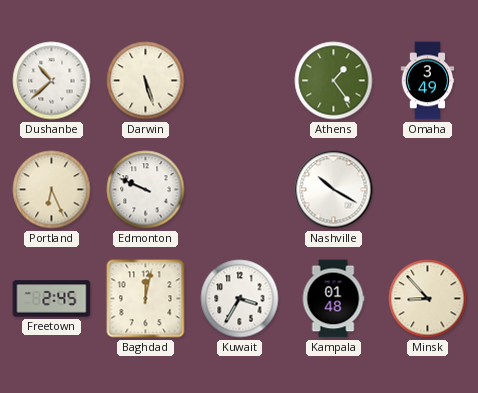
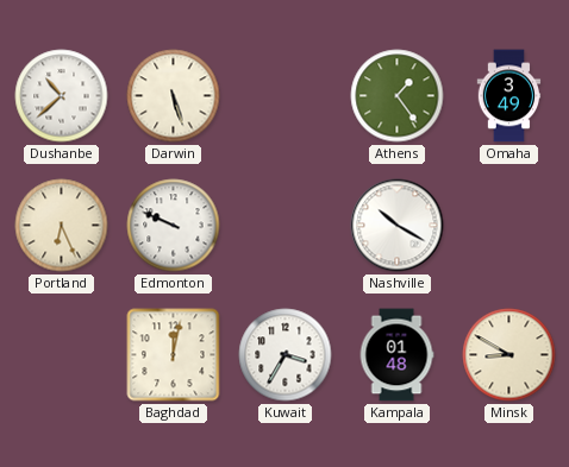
Freetown: 2:45 -> none
Minsk: 8:53 -> 8:50
